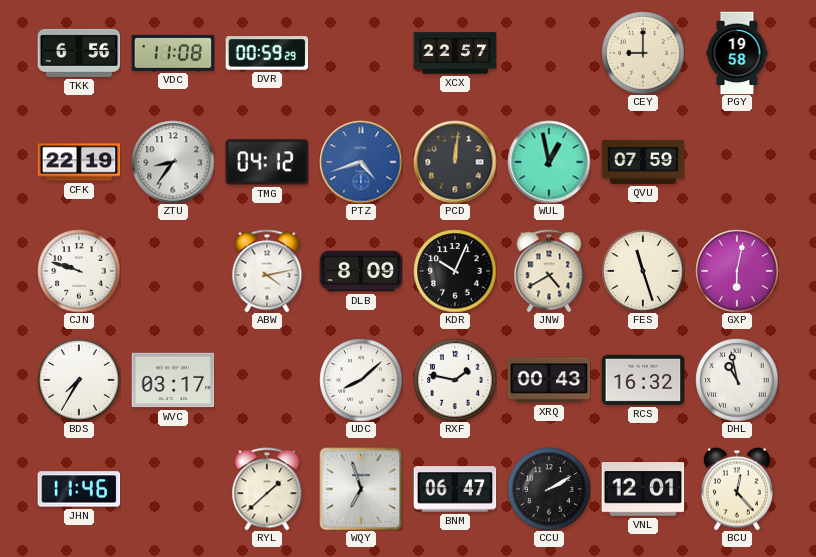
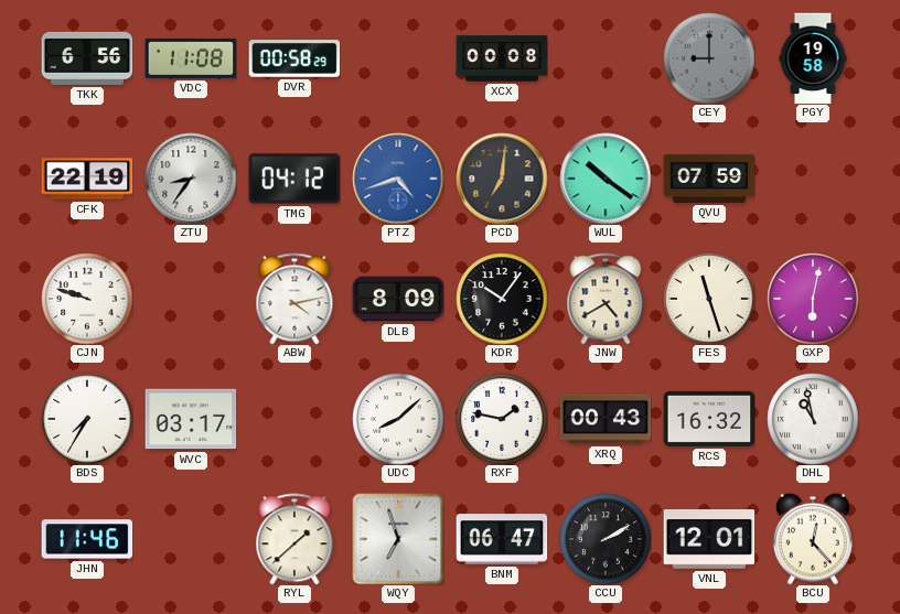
DVR: 00:59 -> 00:58
XCX: 22:57 -> 00:08
CEY dial: cream -> grey
PCD: 12:01 -> 7:01
WUL: 12:58 -> 10:21
KDR: 10:04 -> 10:06
